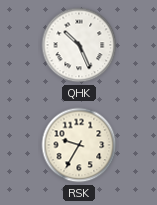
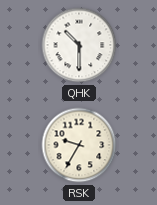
QHK: 10:26 -> 10:30
